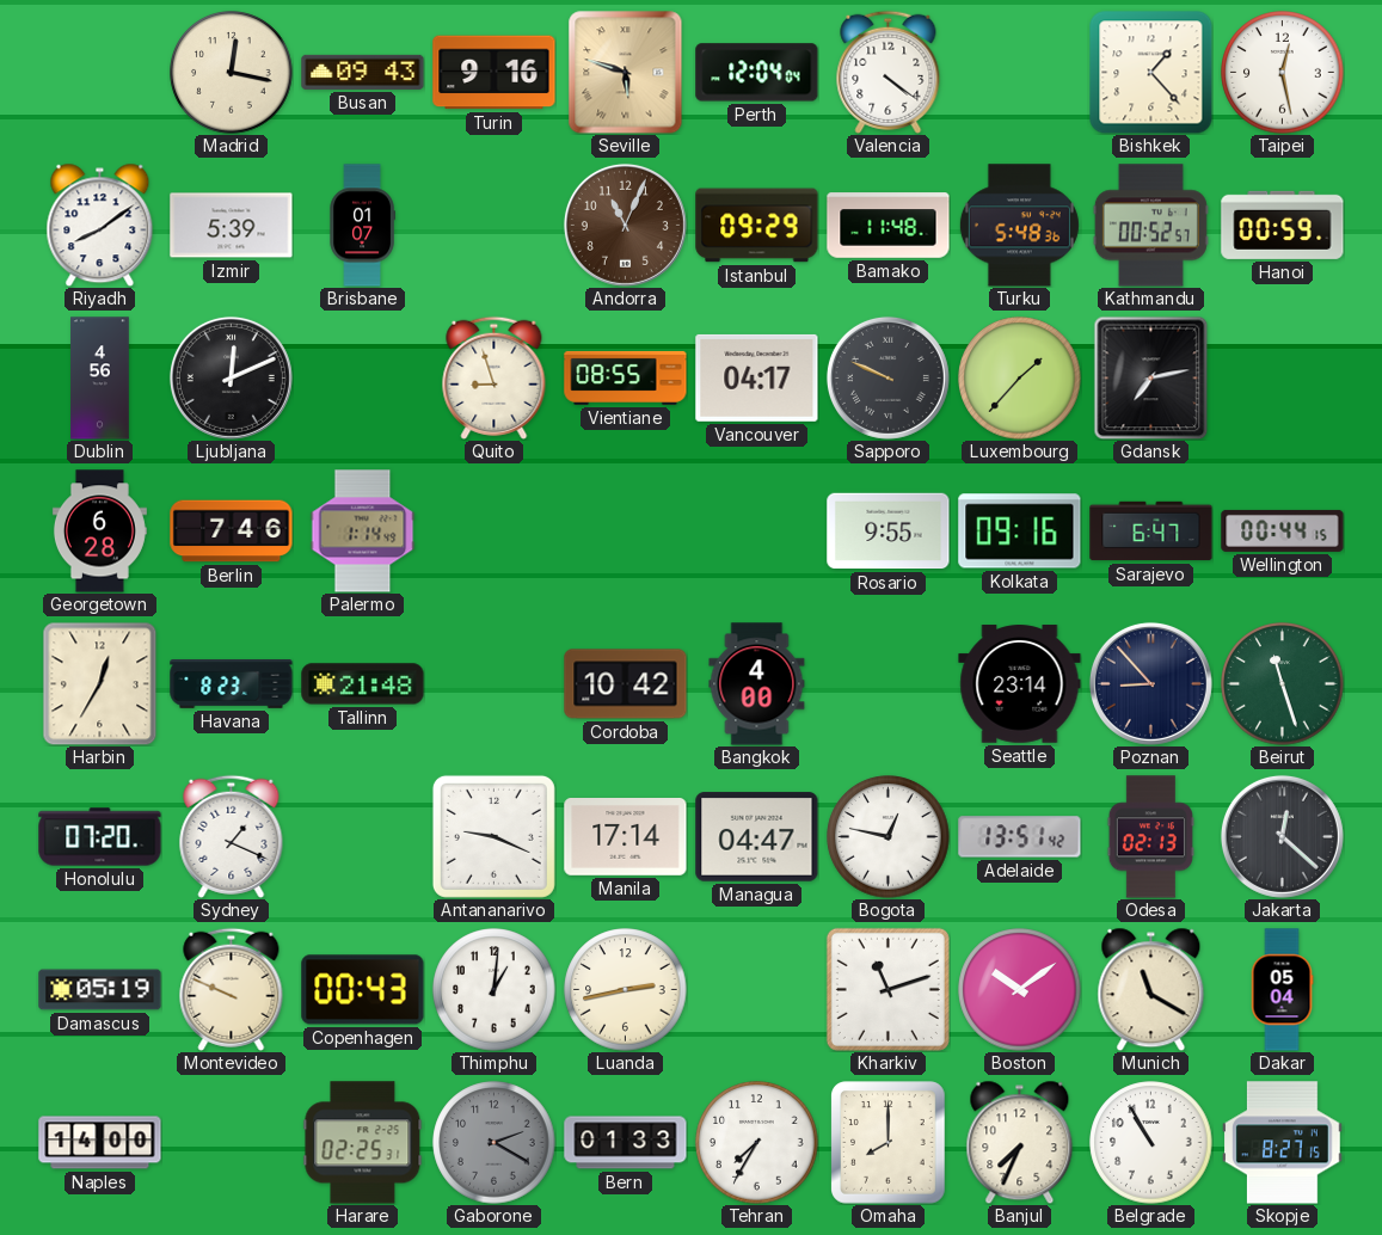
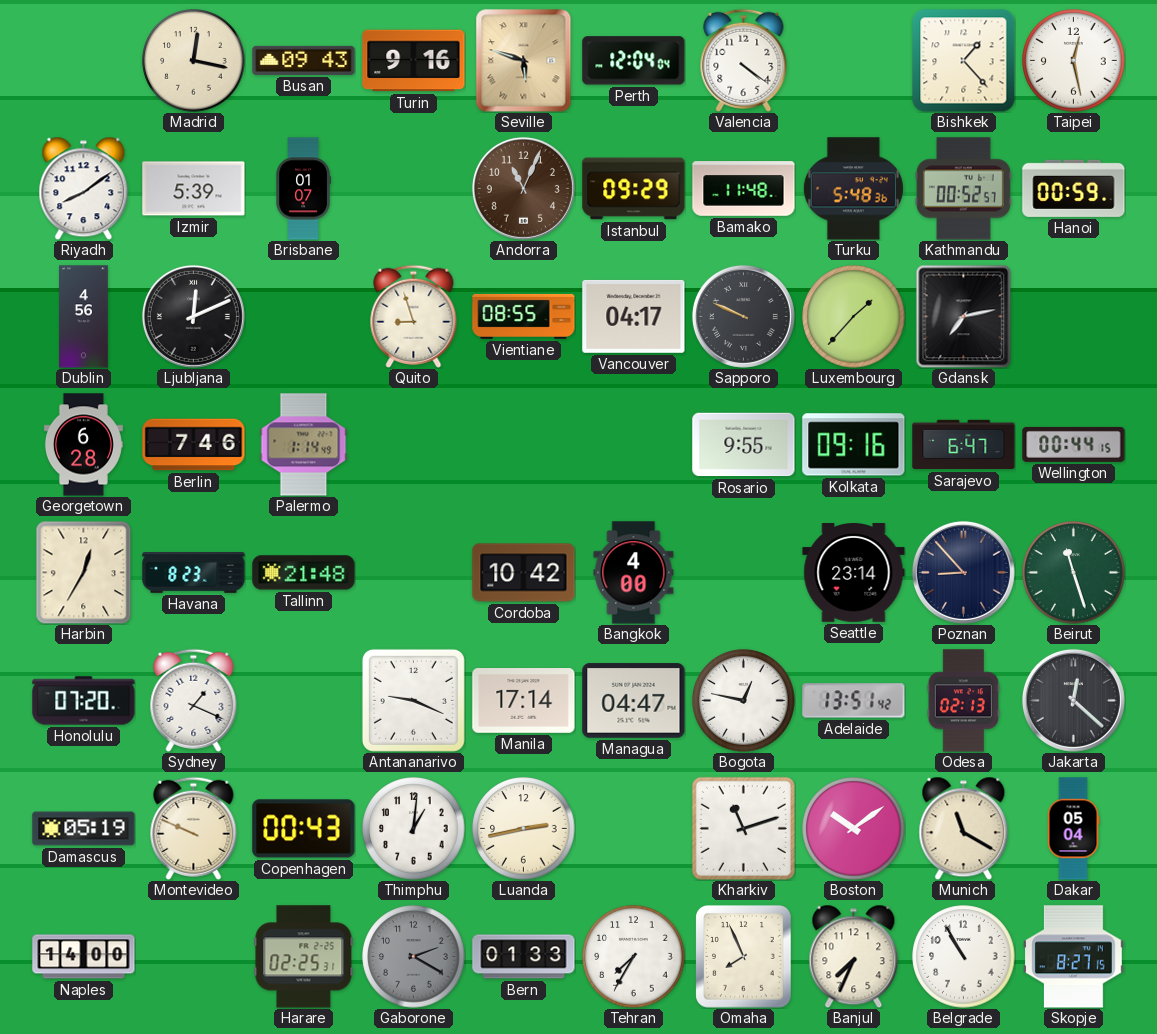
Omaha: 8:00 -> 7:56
